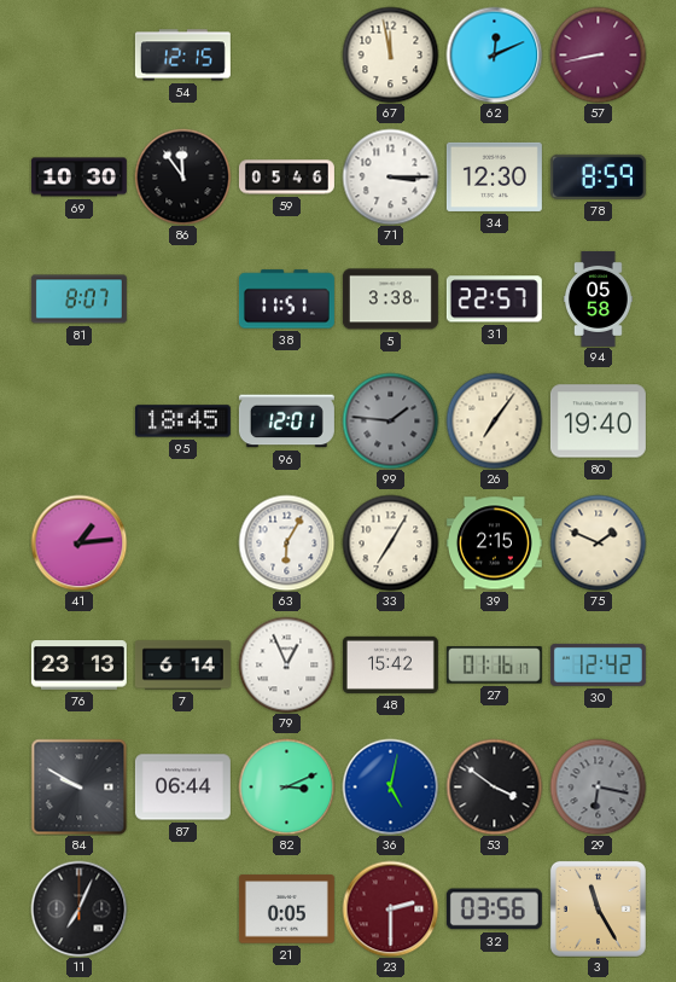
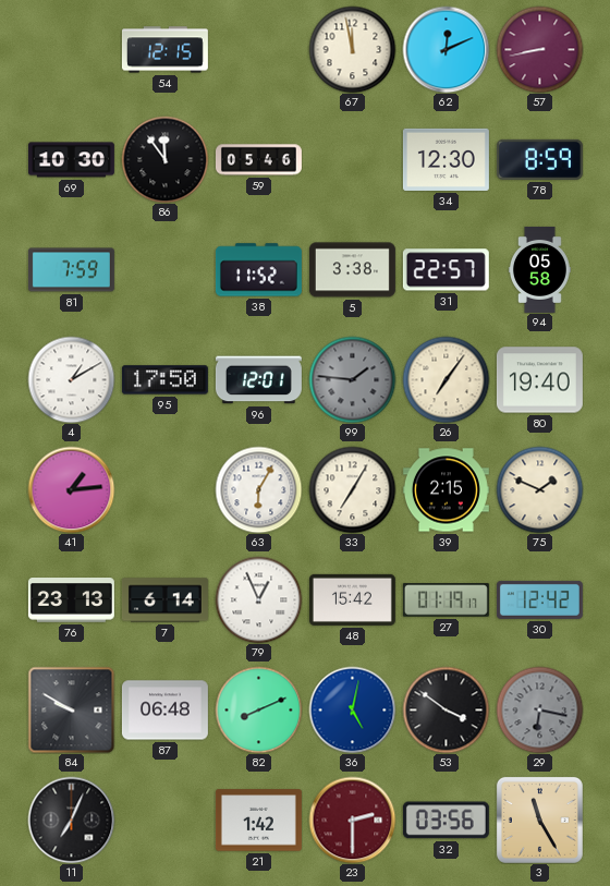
71: 3:15 -> none
81: 8:07 -> 7:59
38: 11:51 -> 11:52
4: none -> 1:10
95: 18:45 -> 17:50
27: 01:16 -> 01:19
87: 06:44 -> 06:48
82: 3:11 -> 8:11
21: 0:05 -> 1:42
